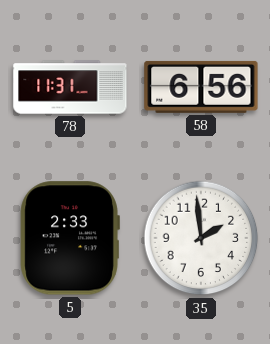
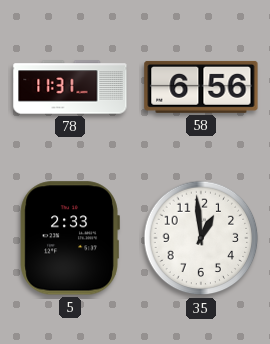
35: 1:59 -> 12:59
